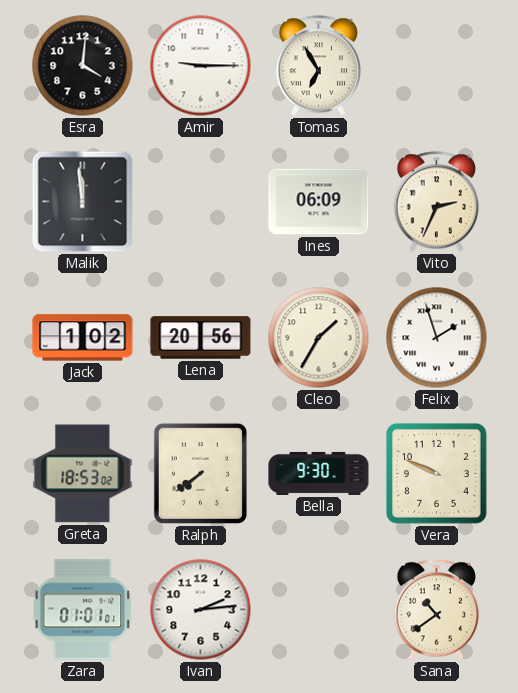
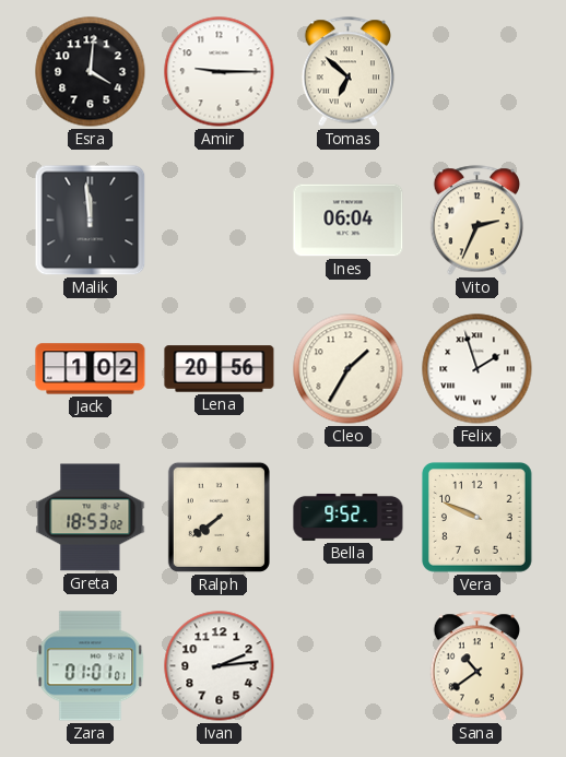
Tomas: 6:55 -> 6:52
Ines: 06:09 -> 06:04
Bella: 9:30 -> 9:52
